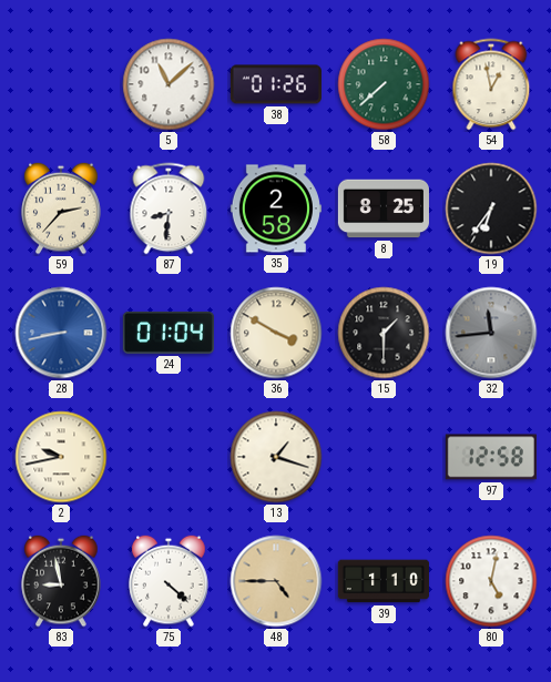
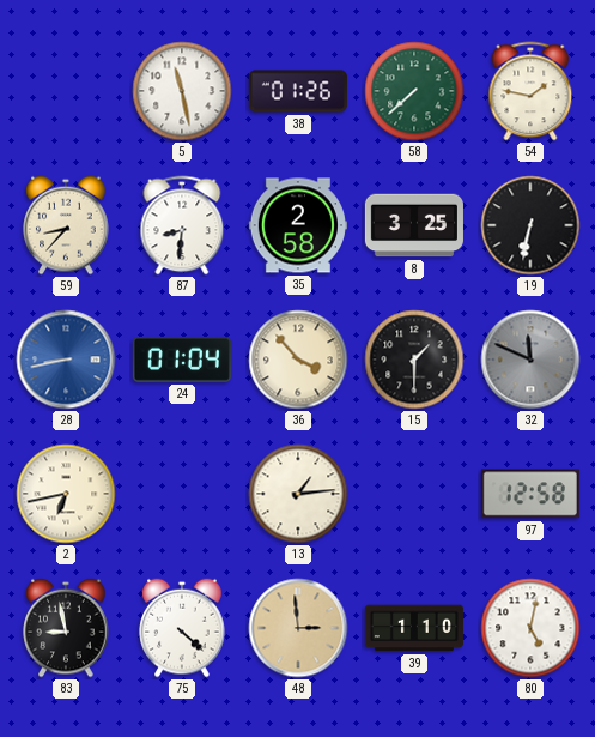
5: 11:08 -> 11:28
54: 12:58 -> 1:47
59: 2:37 -> 8:37
8: 8:25 -> 3:25
19: 6:36 -> 6:32
36: 3:50 -> 3:53
32: 11:44 -> 11:49
2: 9:43 -> 6:43
13: 1:18 -> 1:14
48: 4:45 -> 2:59
